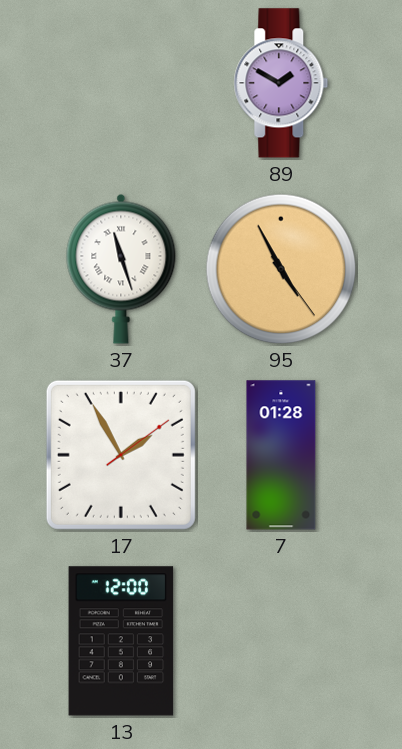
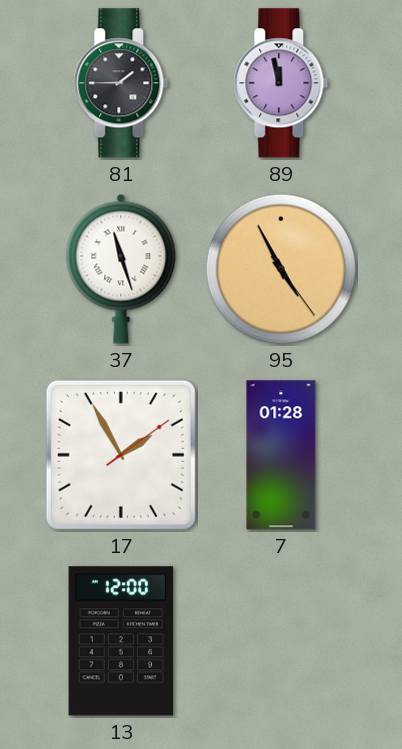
81: none -> 1:45
89: 1:50 -> 11:58
